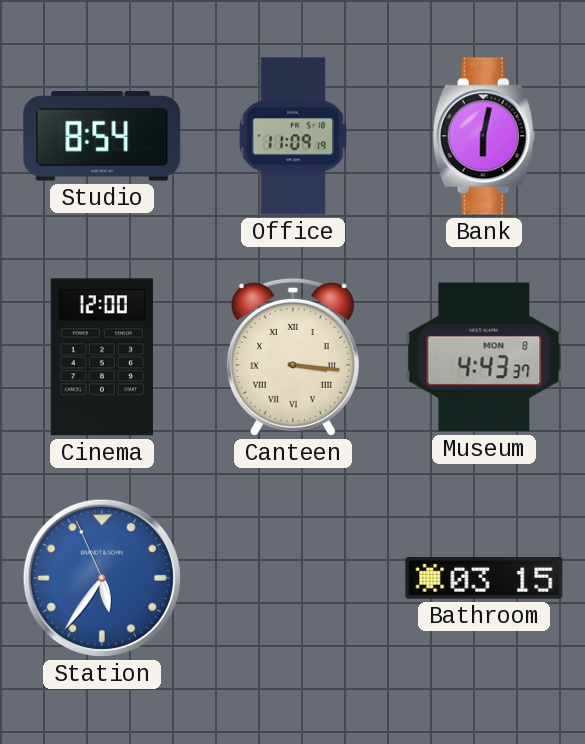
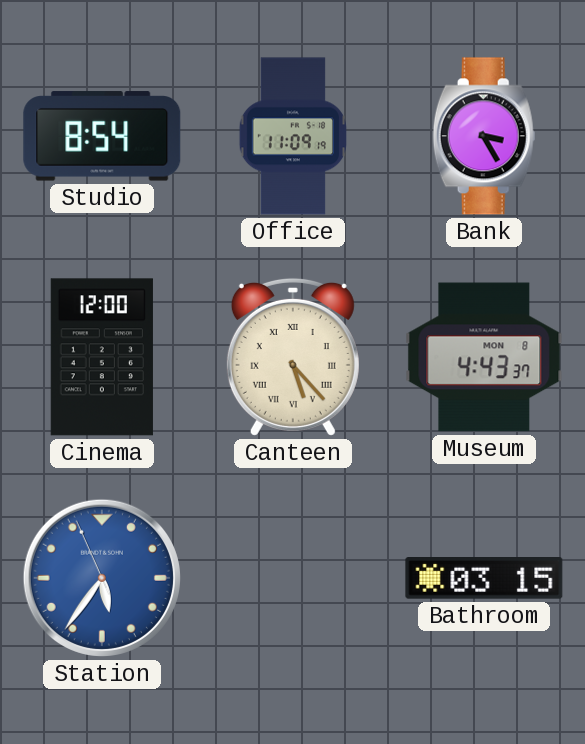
Bank: 6:02 -> 3:25
Canteen: 3:16 -> 5:23
